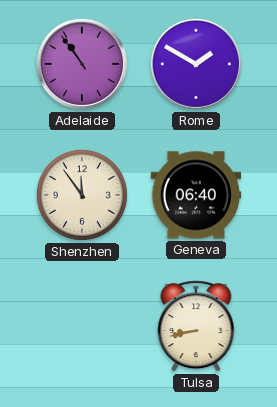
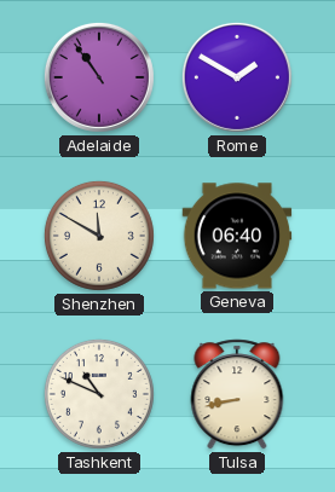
Shenzhen: 11:54 -> 11:50
Tashkent: none -> 10:49
